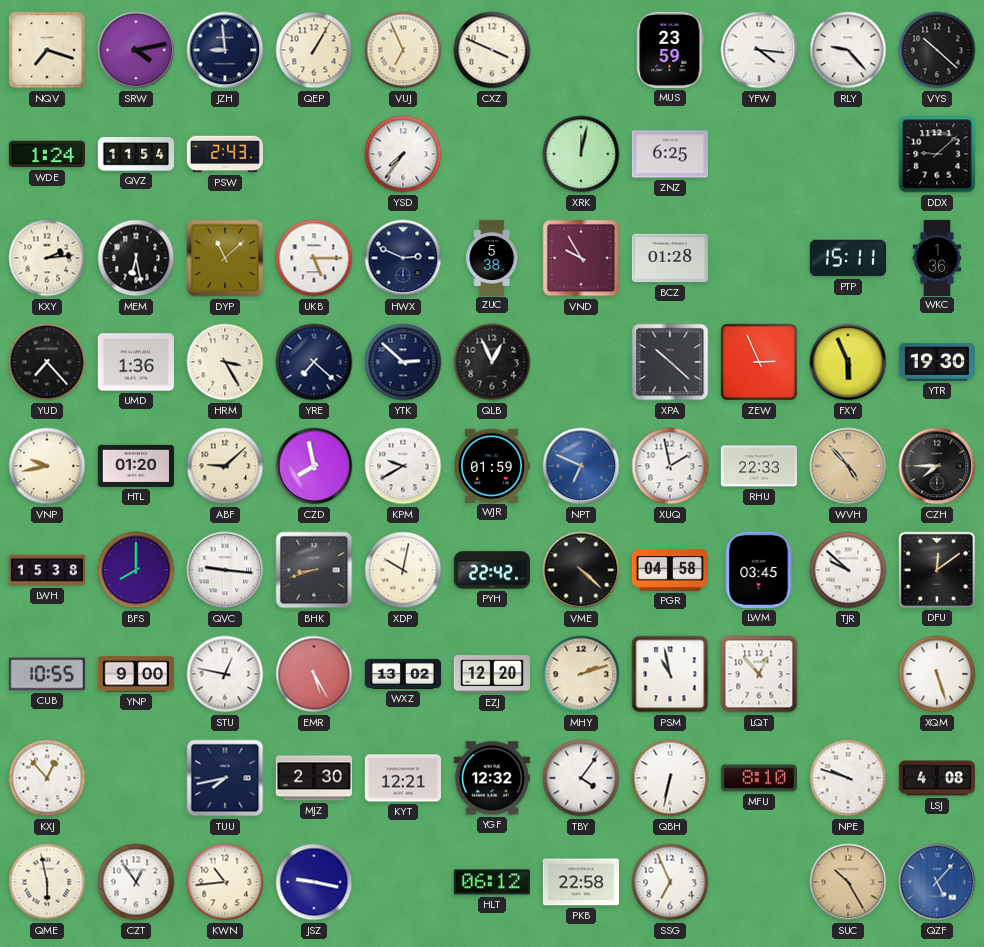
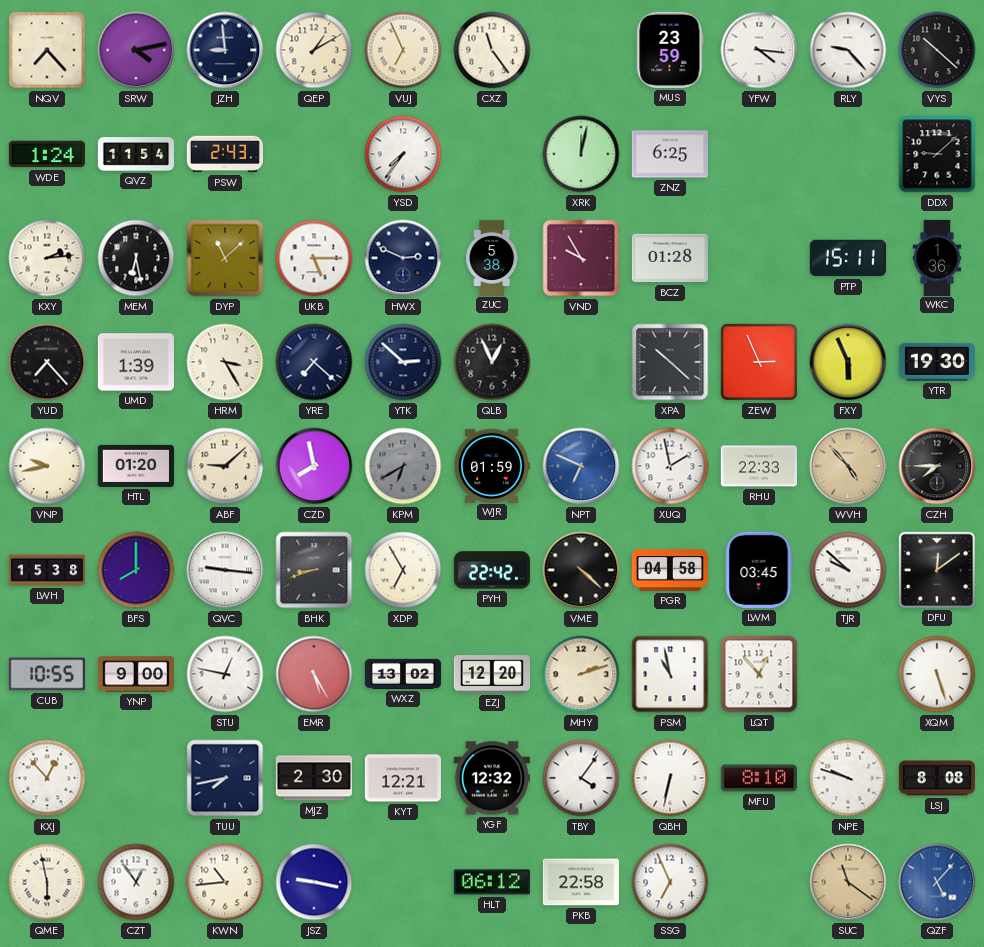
NQV: 7:18 -> 7:23
QEP: 1:05 -> 1:10
CXZ: 3:49 -> 11:24
UMD: 1:36 -> 1:39
KPM: 9:40 -> 6:40
KPM dial: white -> grey
XDP: 10:02 -> 6:55
LSJ: 4:08 -> 8:08
SUC: 10:25 -> 11:21
